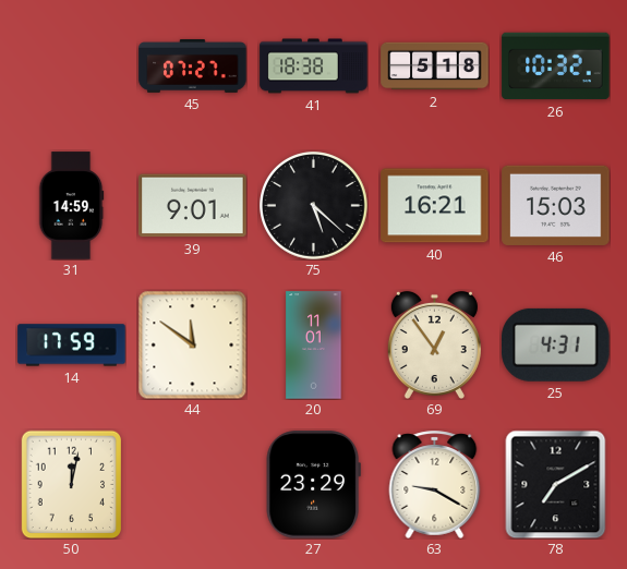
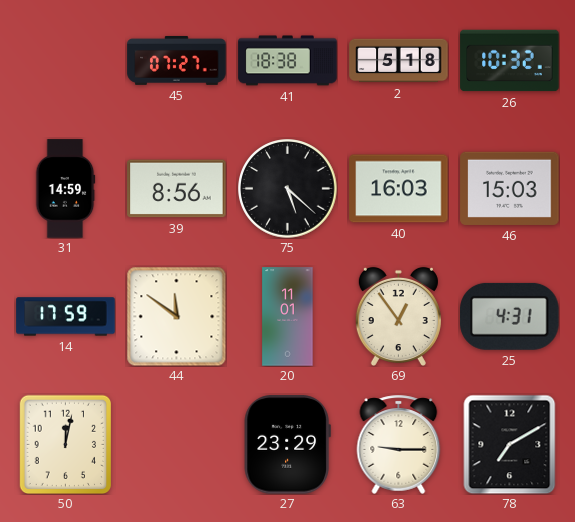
39: 9:01 -> 8:56
40: 16:21 -> 16:03
63: 9:20 -> 9:15
